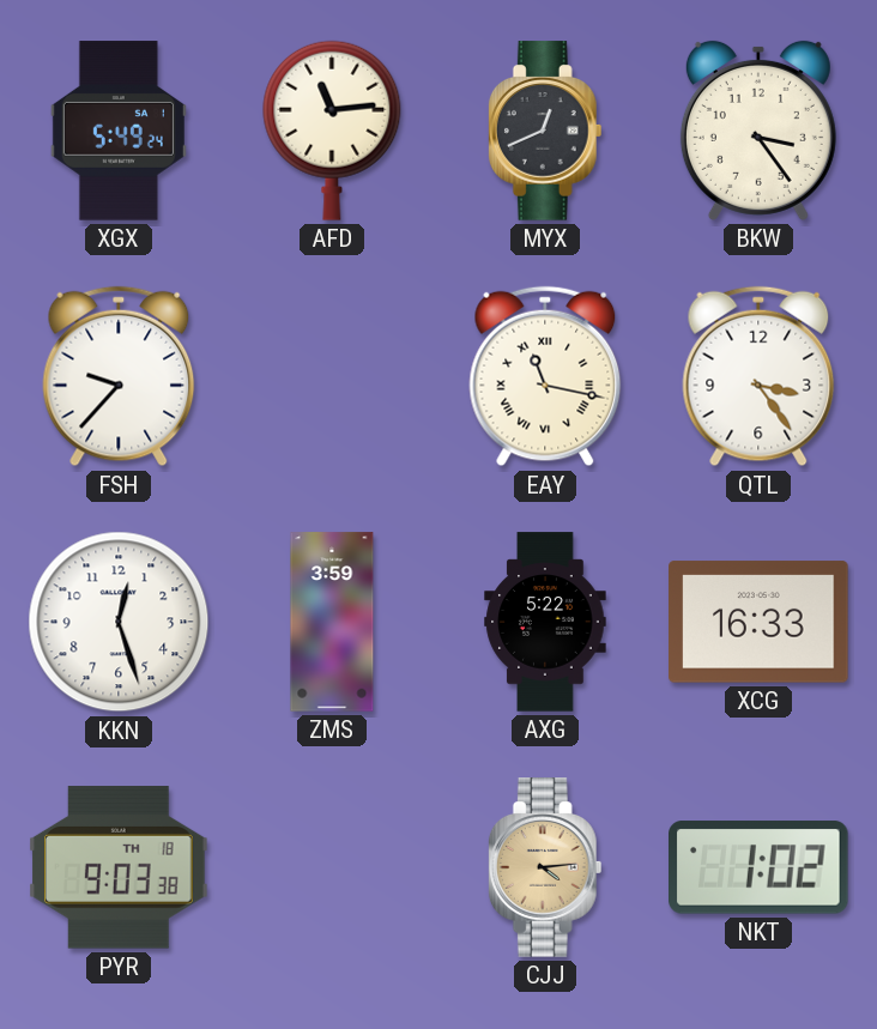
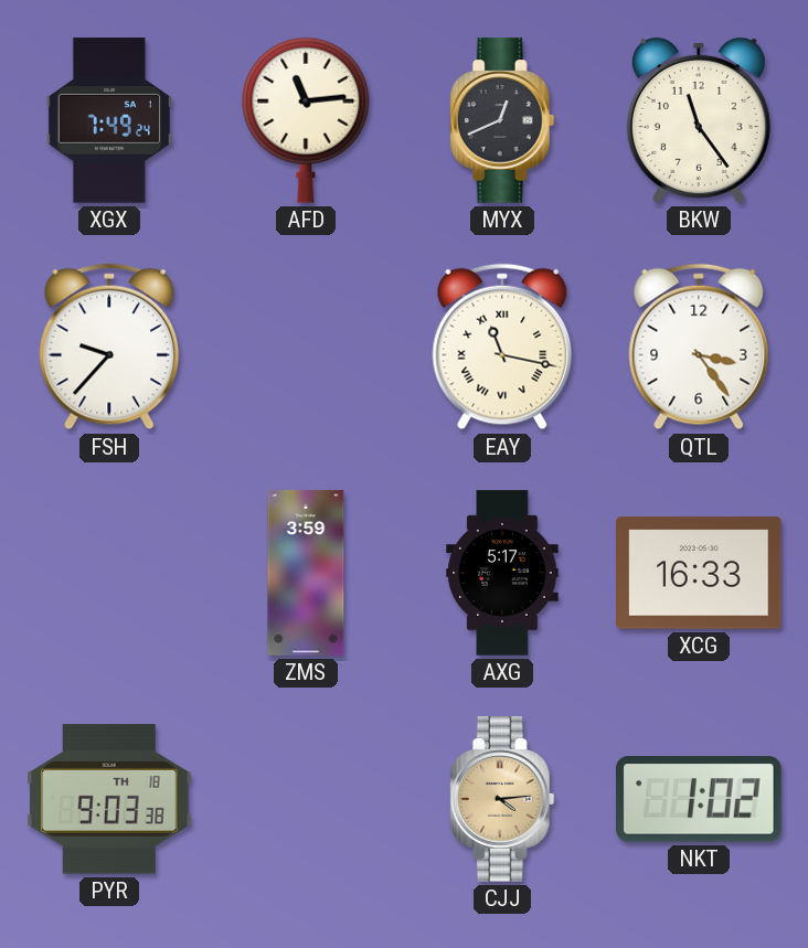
XGX: 5:49 -> 7:49
BKW: 3:24 -> 11:24
KKN: 12:27 -> none
AXG: 5:22 -> 5:17
